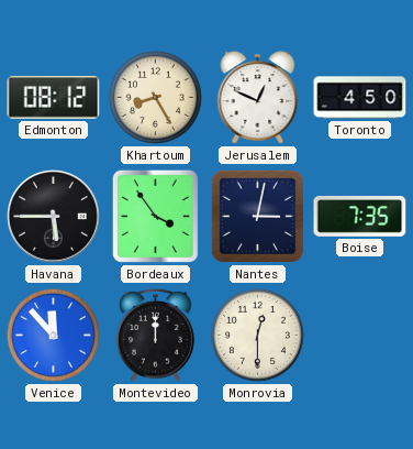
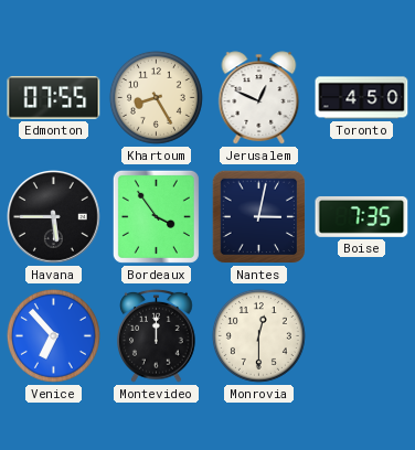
Edmonton: 08:12 -> 07:55
Venice: 11:53 -> 6:53
